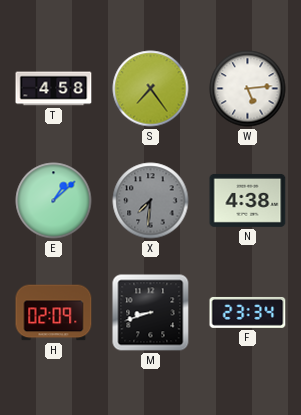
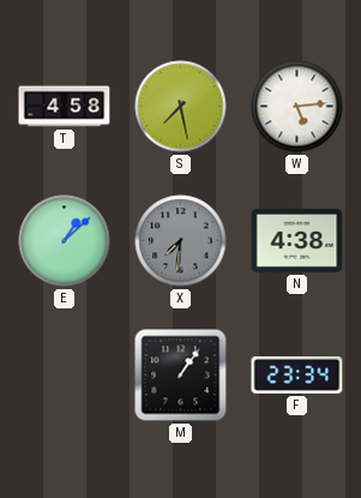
S: 7:24 -> 7:28
H: 02:09 -> none
M: 8:42 -> 1:06
